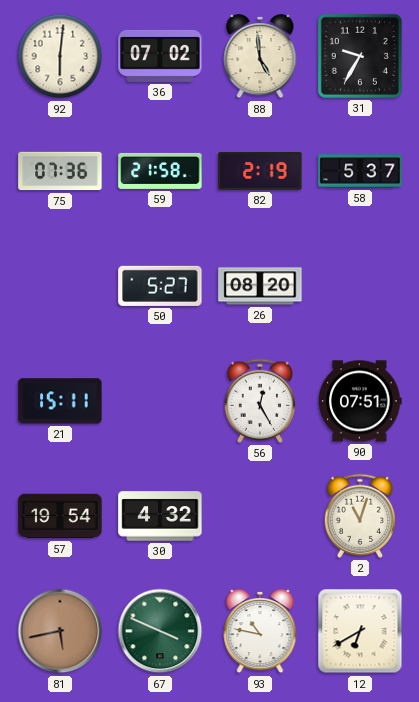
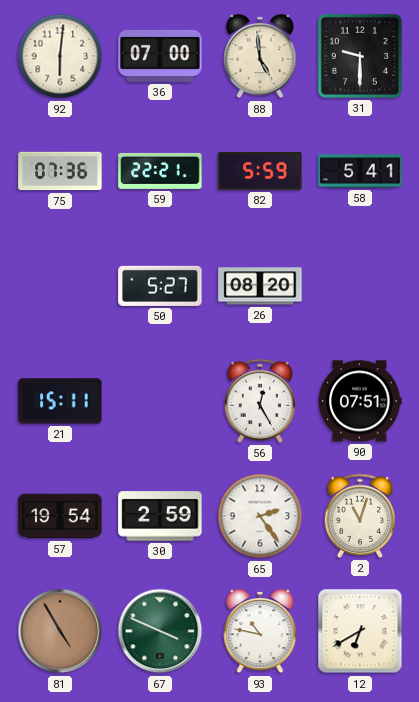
36: 07:02 -> 07:00
31: 9:35 -> 9:30
59: 21:58 -> 22:21
82: 2:19 -> 5:59
58: 5:37 -> 5:41
30: 4:32 -> 2:59
65: none -> 2:24
81: 5:43 -> 4:55
